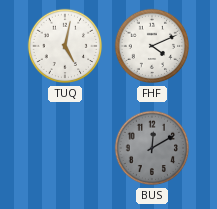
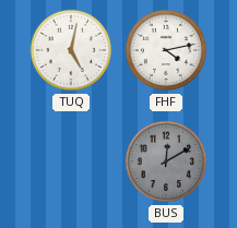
FHF: 4:11 -> 4:13
